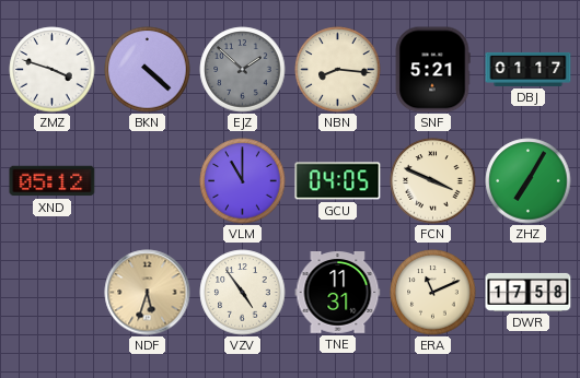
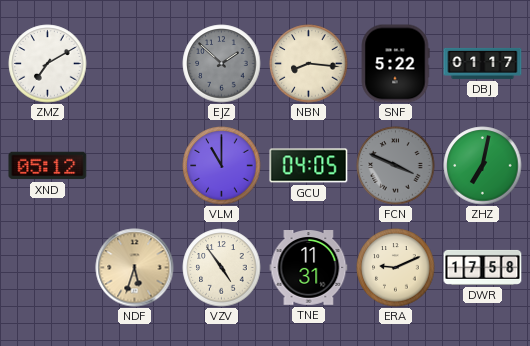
ZMZ: 3:48 -> 7:10
BKN: 4:22 -> none
SNF: 5:21 -> 5:22
FCN dial: cream -> grey
ZHZ: 7:05 -> 7:02
ERA: 11:11 -> 9:11
